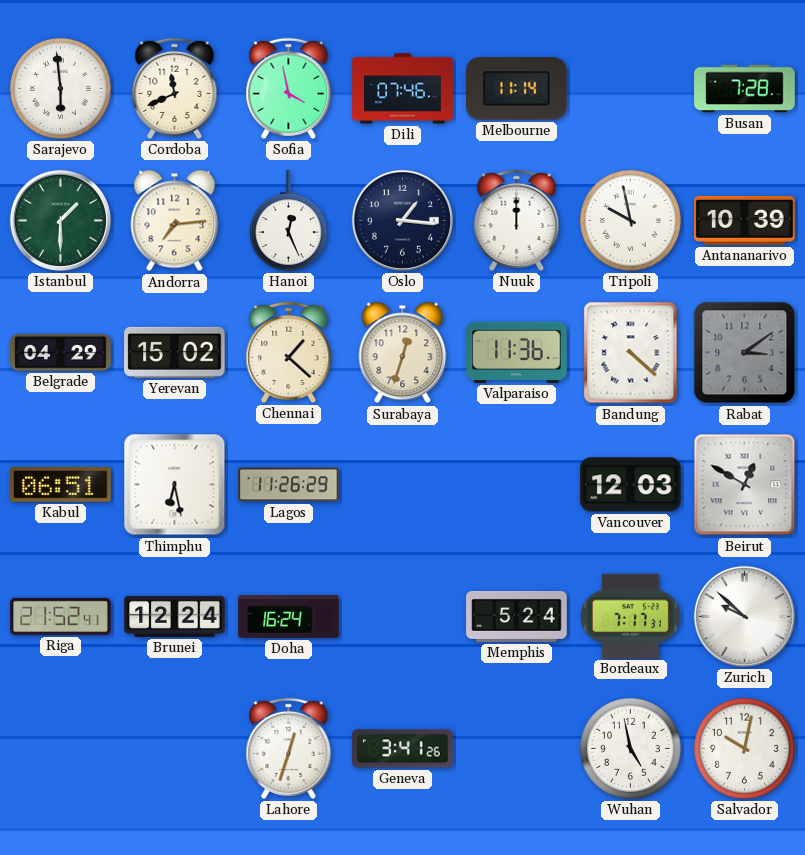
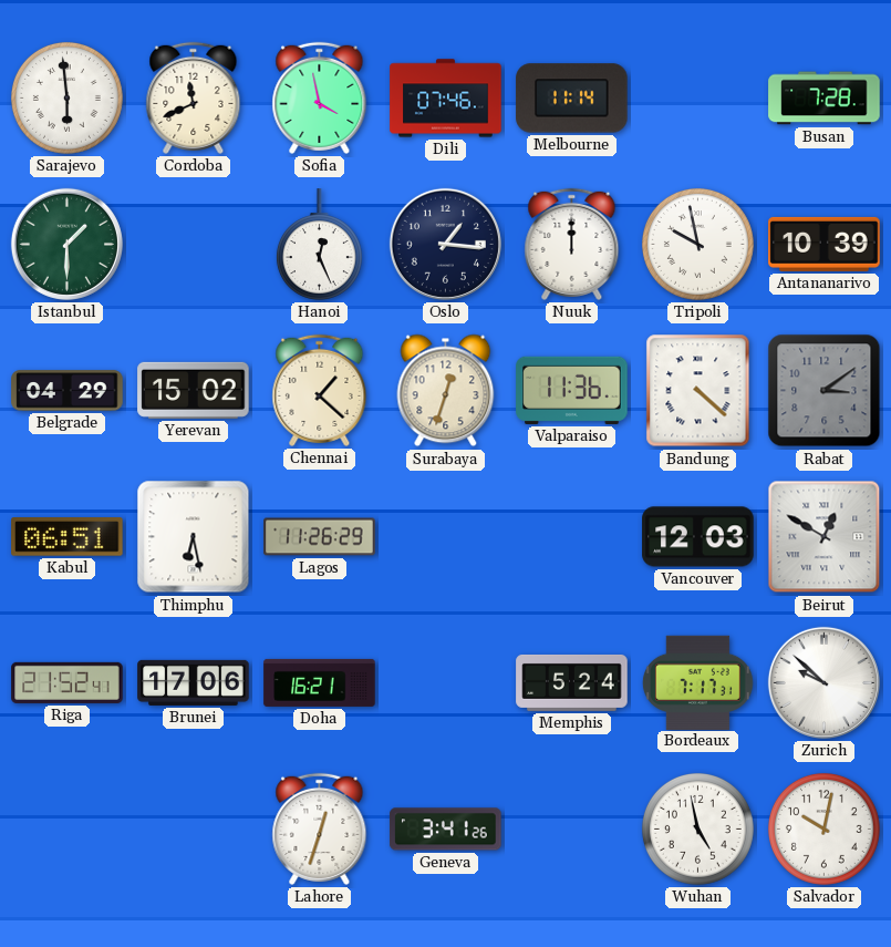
Andorra: 7:14 -> none
Brunei: 12:24 -> 17:06
Doha: 16:24 -> 16:21
